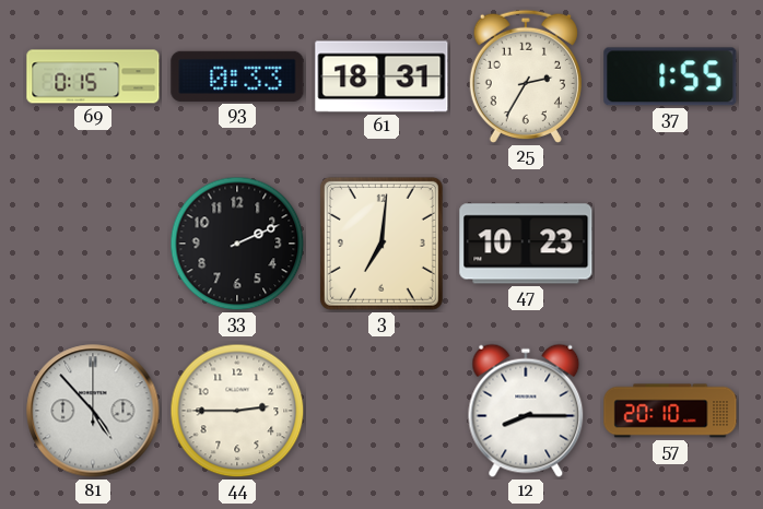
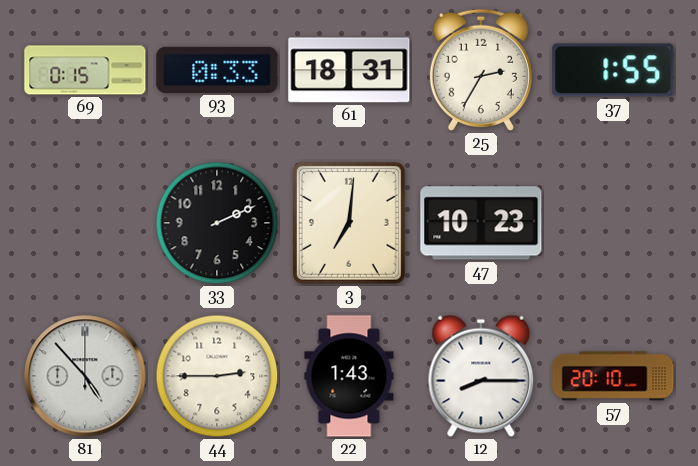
22: none -> 1:43
